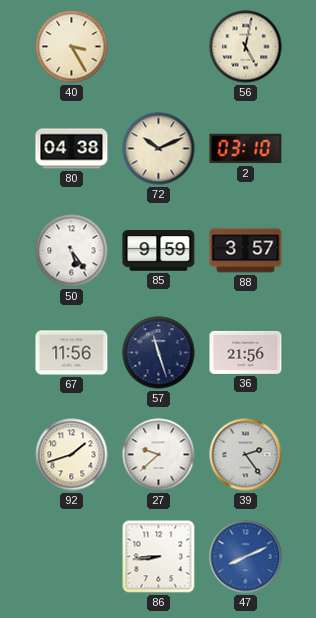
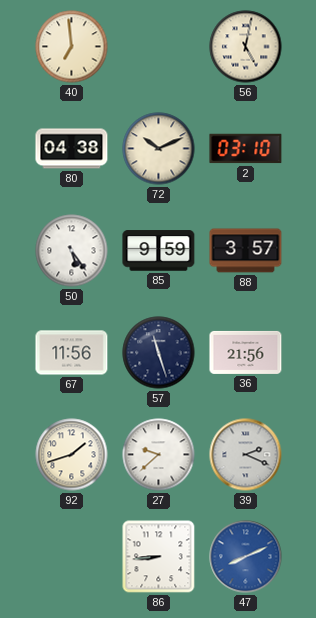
40: 3:25 -> 6:59
39: 2:24 -> 2:19
